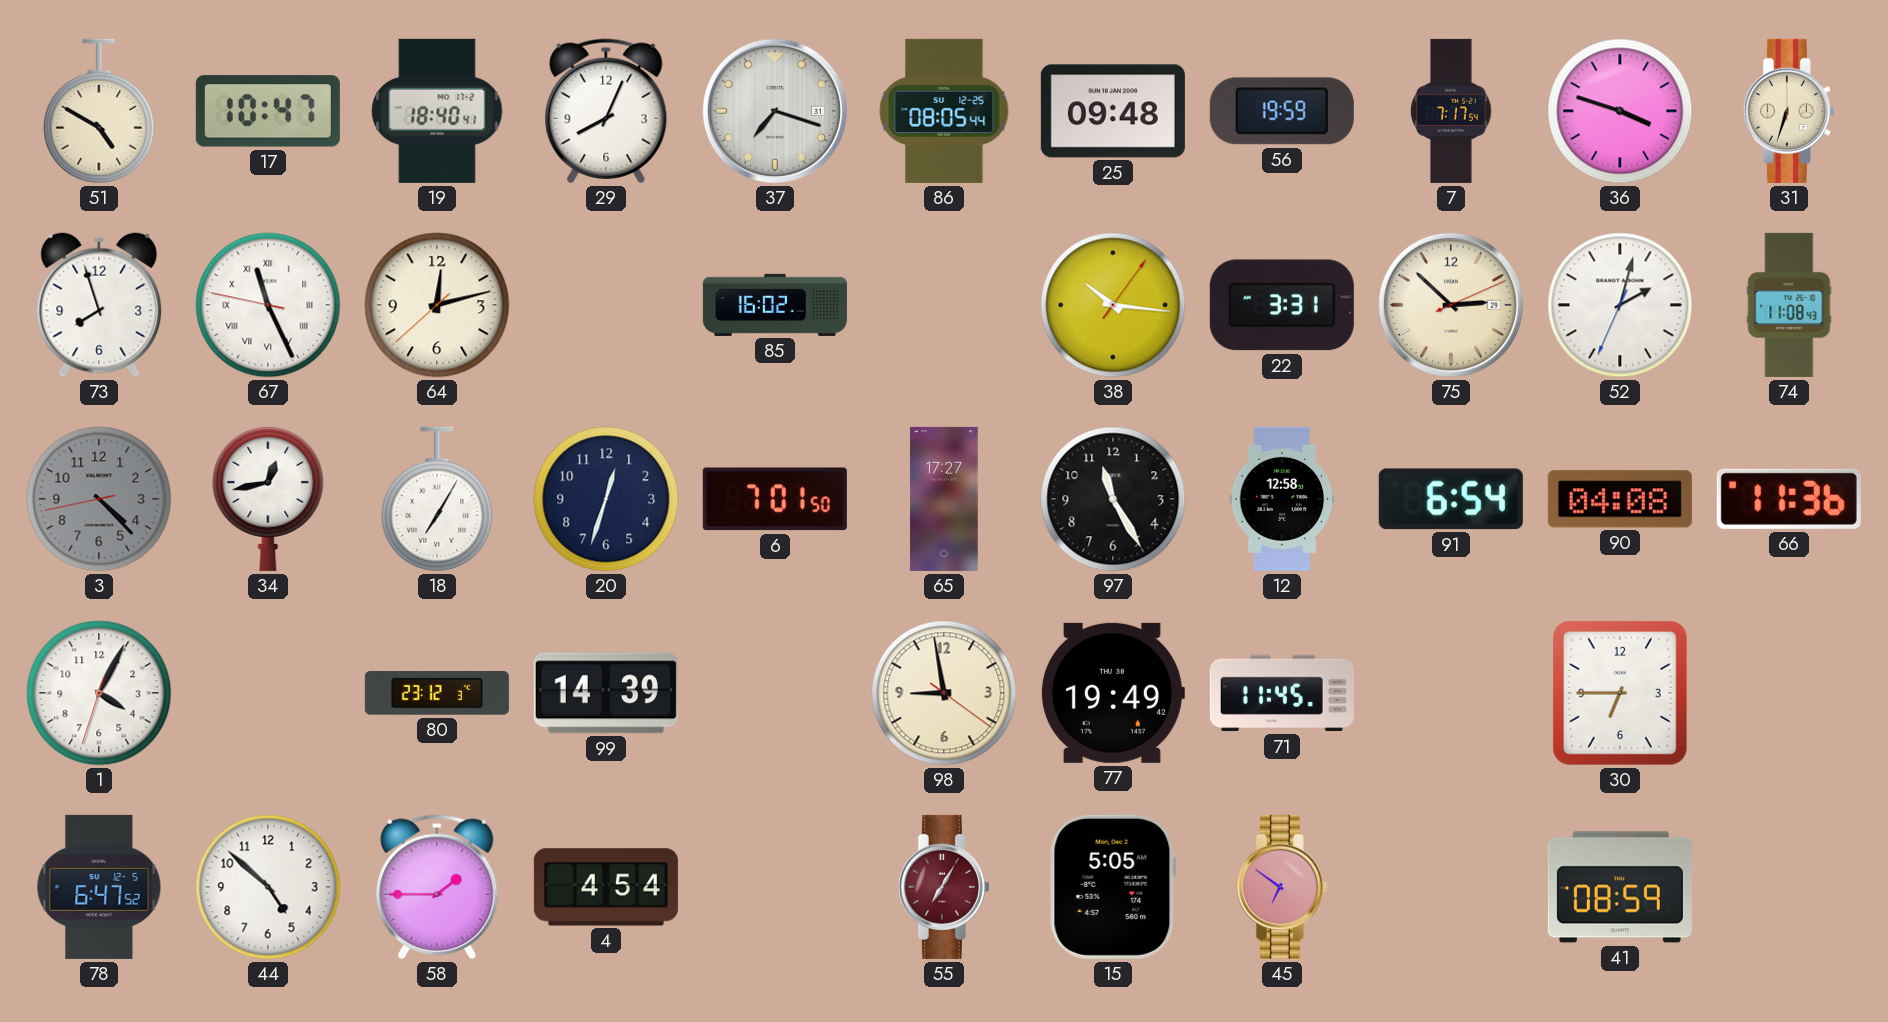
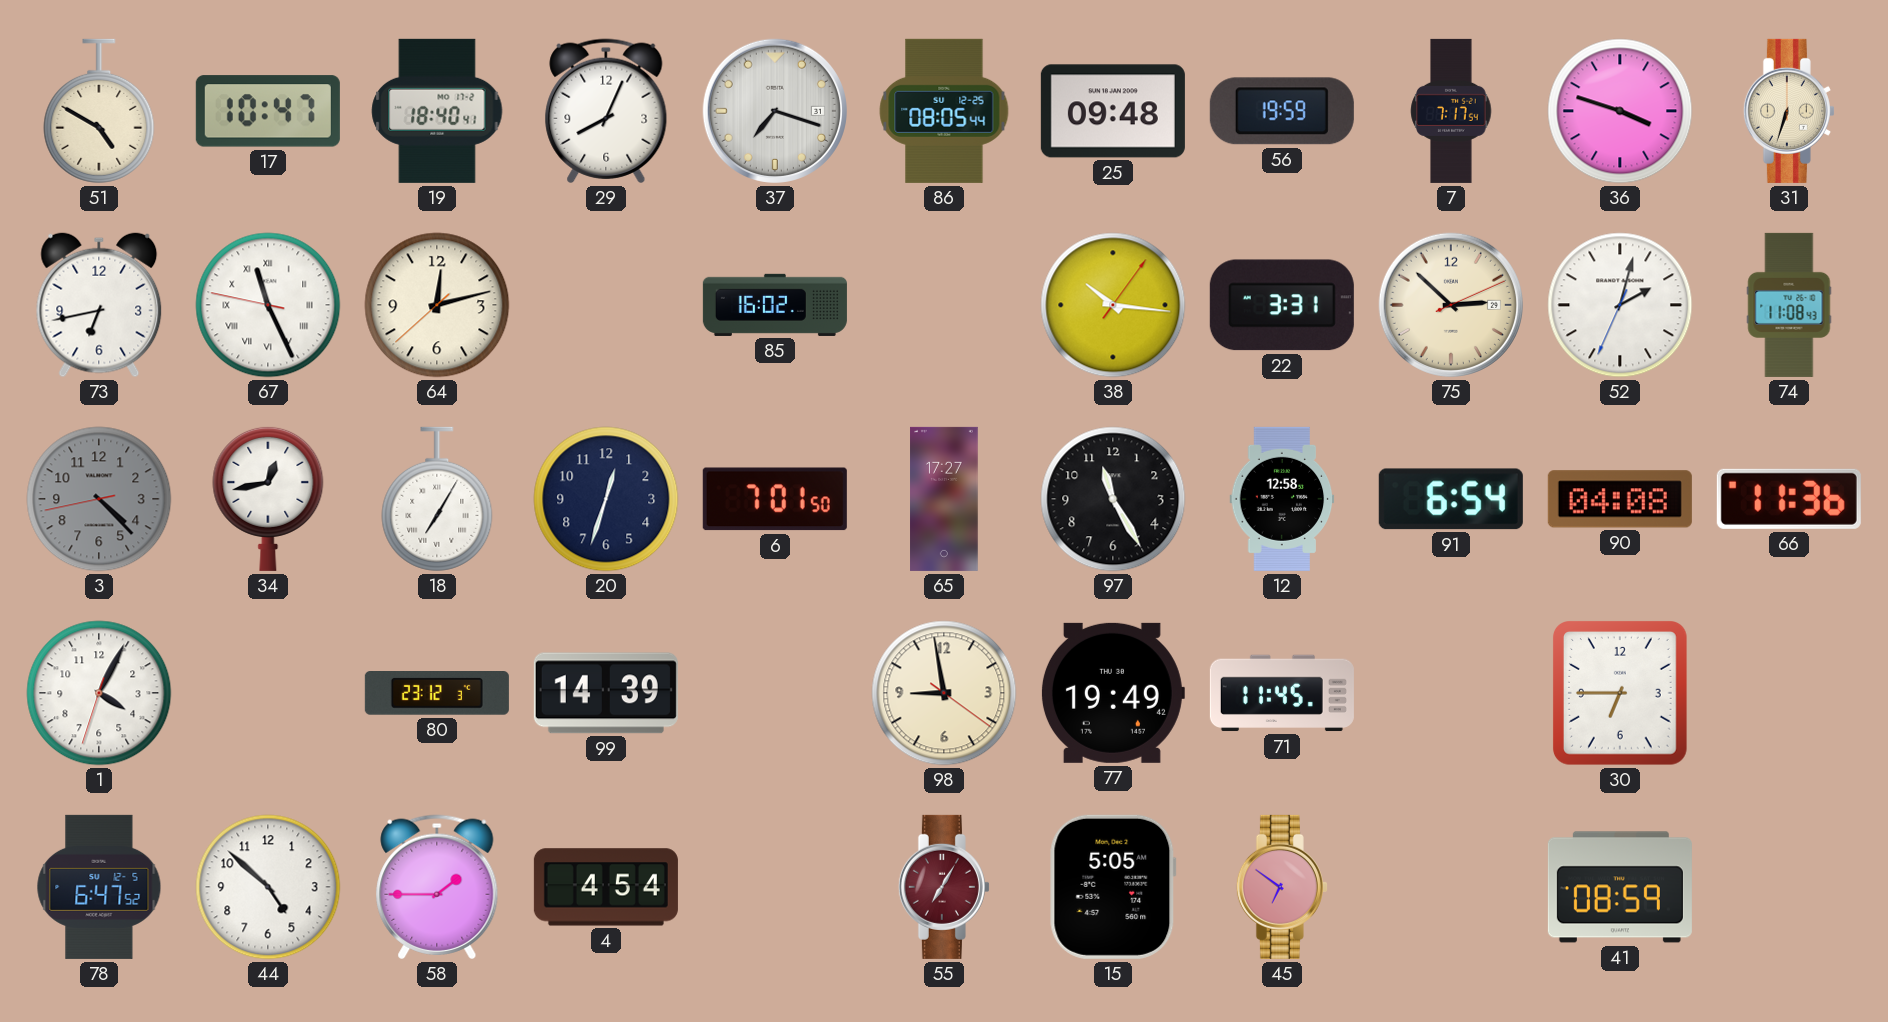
73: 7:57 -> 6:43
